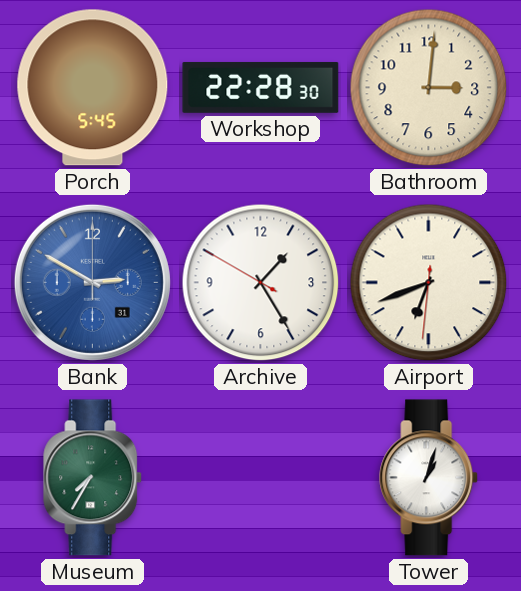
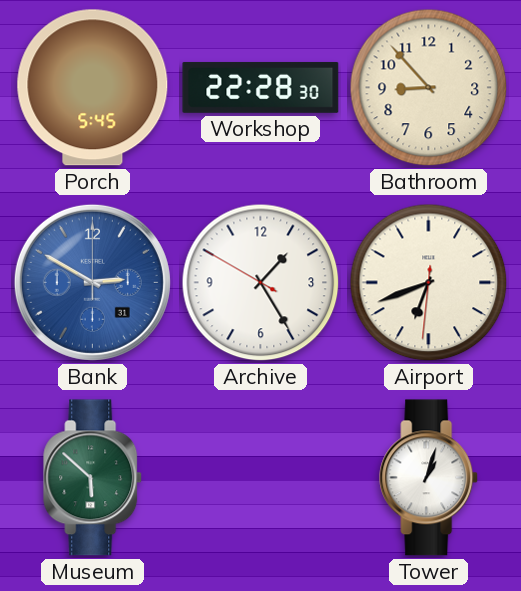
Bathroom: 3:01 -> 8:53
Museum: 7:35 -> 5:52
